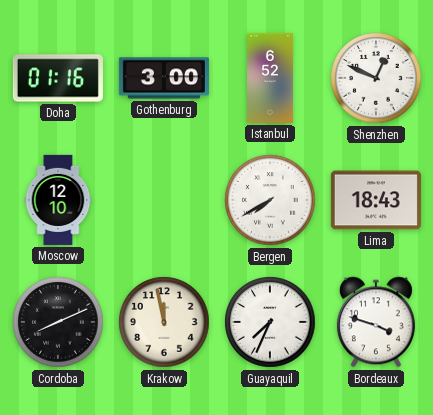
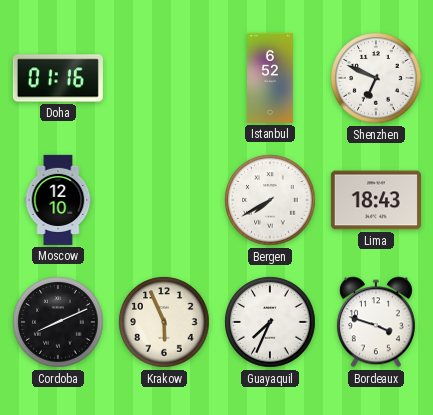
Gothenburg: 3:00 -> none
Shenzhen: 12:49 -> 6:49
Krakow: 11:58 -> 5:56
